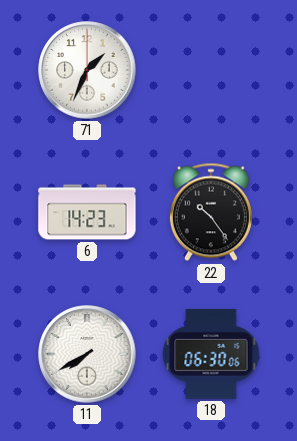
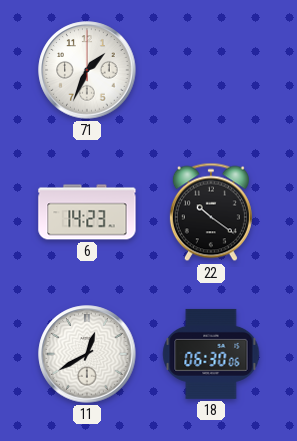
22: 10:24 -> 10:21
11: 7:40 -> 12:40
